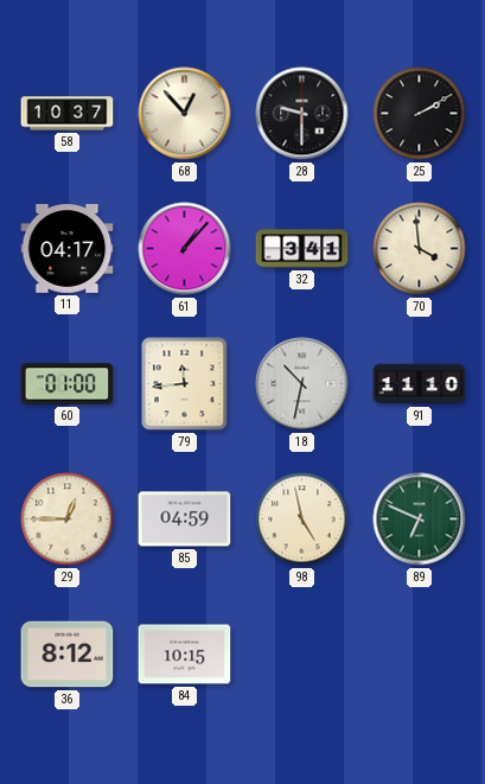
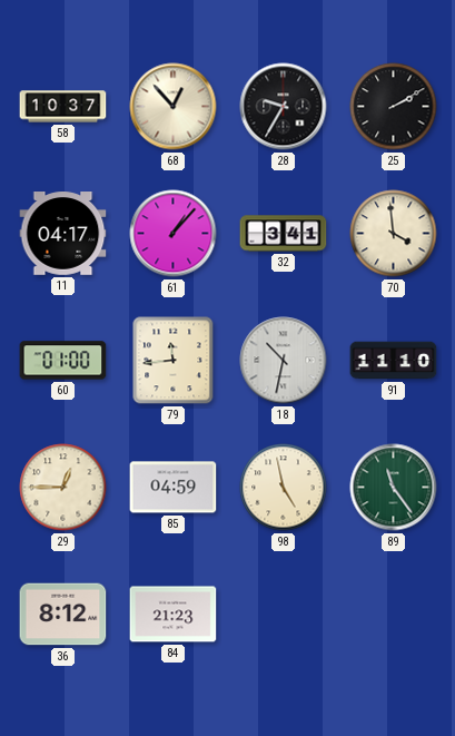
28: 9:30 -> 9:35
89: 6:49 -> 11:24
84: 10:15 -> 21:23
